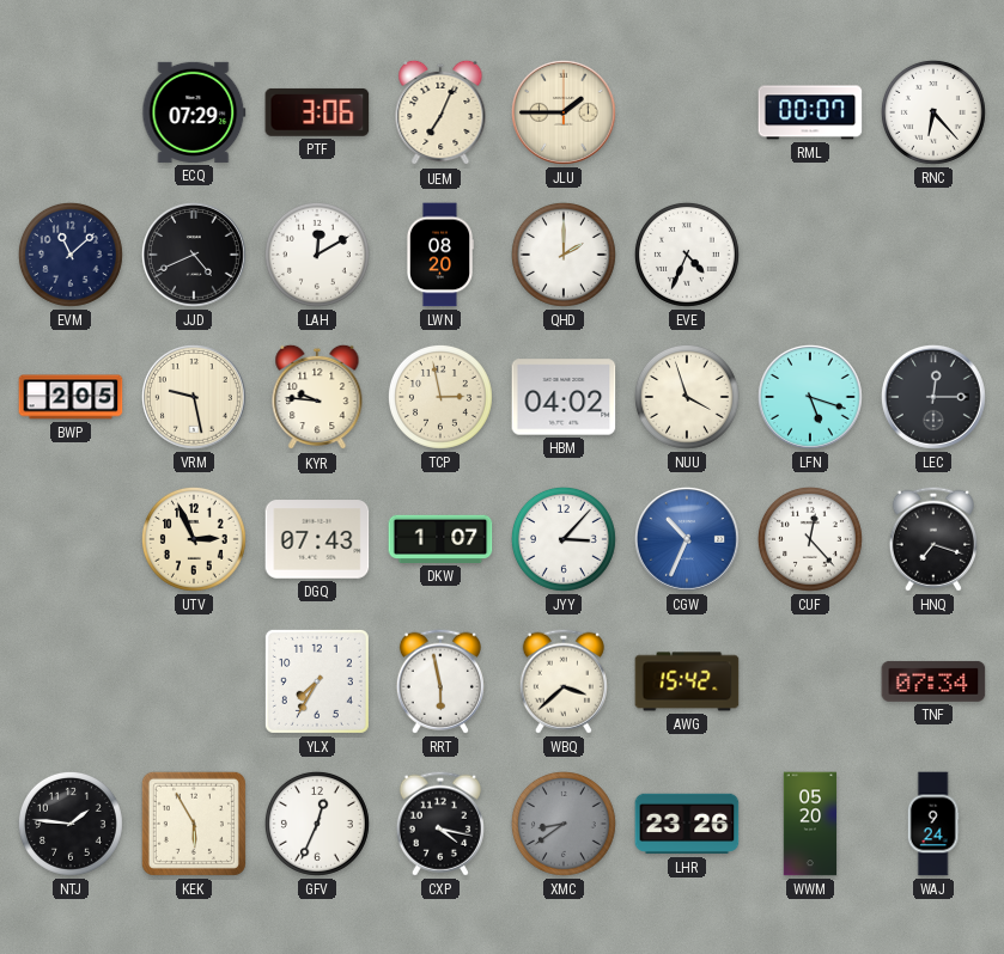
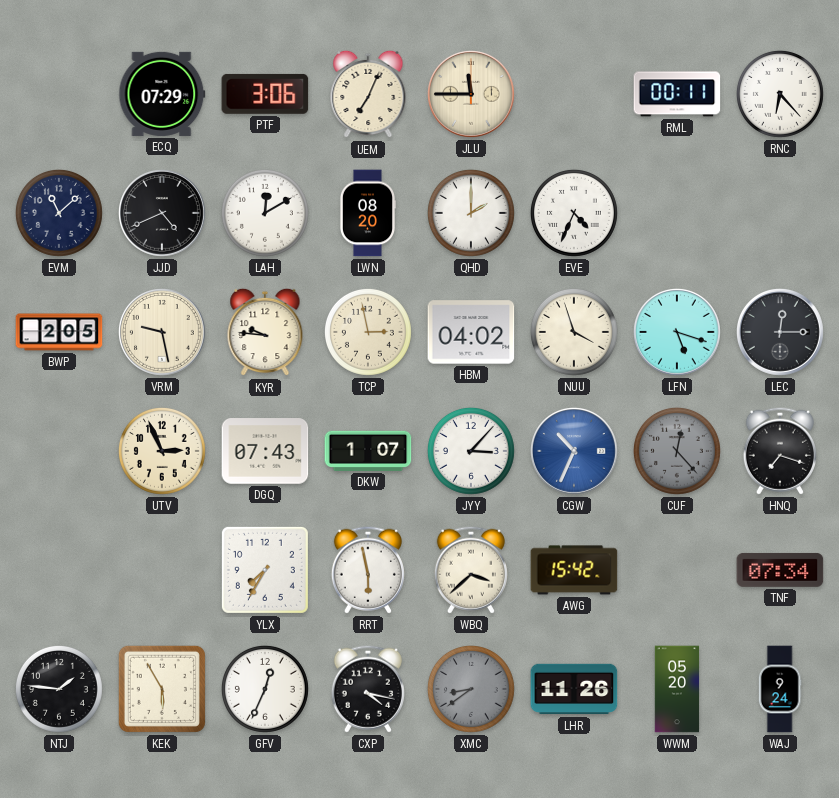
JLU: 1:45 -> 11:45
RML: 00:07 -> 00:11
CUF dial: white -> grey
LHR: 23:26 -> 11:26
